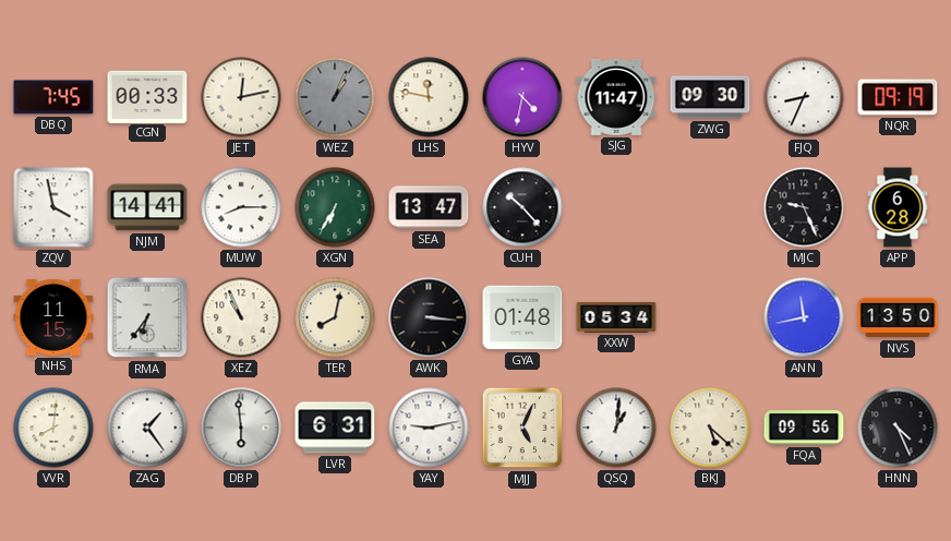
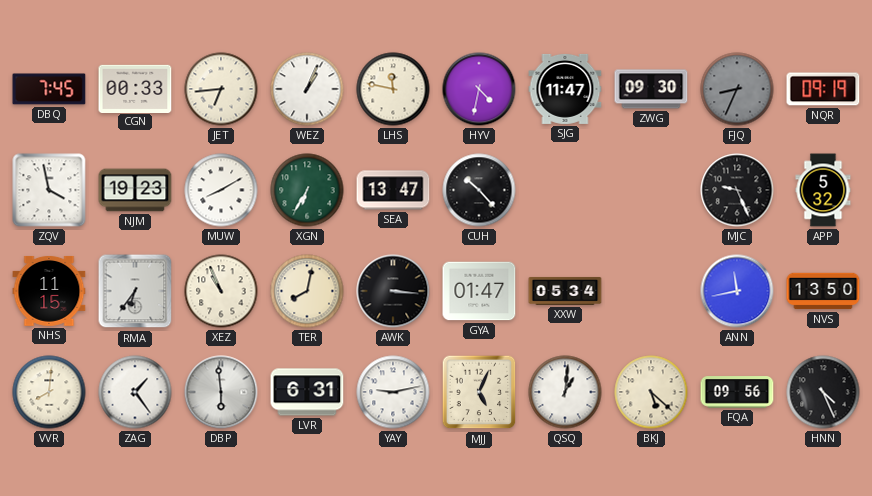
JET: 12:13 -> 6:44
WEZ dial: grey -> white
FJQ dial: white -> grey
NJM: 14:41 -> 19:23
MUW: 8:15 -> 8:10
APP: 6:28 -> 5:32
GYA: 01:48 -> 01:47
